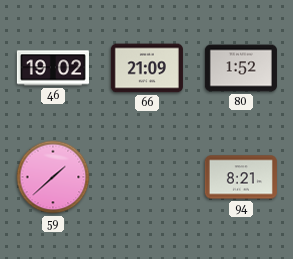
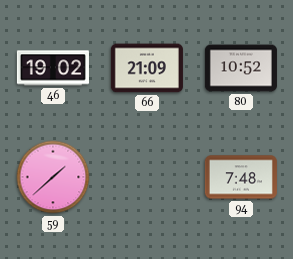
80: 1:52 -> 10:52
94: 8:21 -> 7:48
